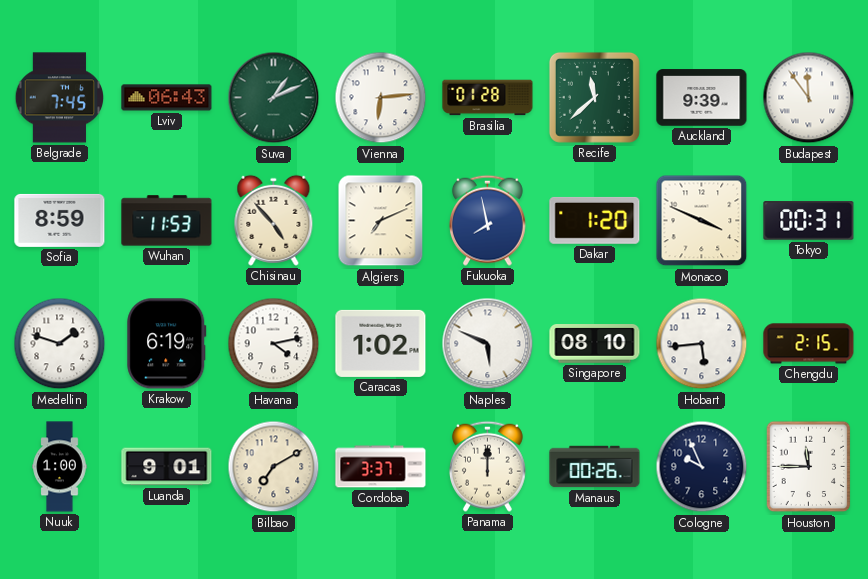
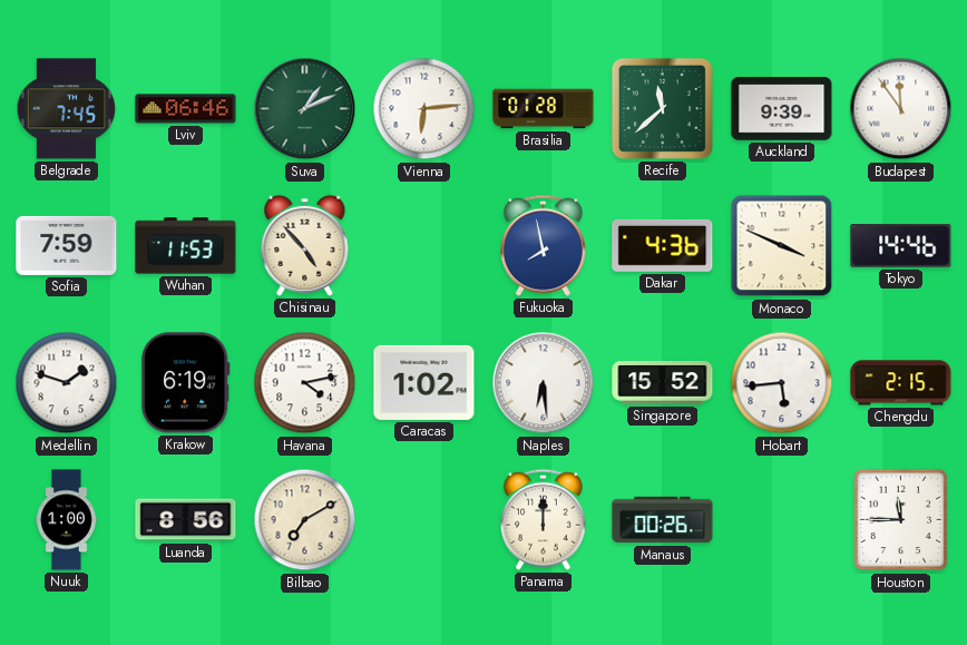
Lviv: 06:43 -> 06:46
Sofia: 8:59 -> 7:59
Algiers: 7:11 -> none
Dakar: 1:20 -> 4:36
Tokyo: 00:31 -> 14:46
Naples: 5:49 -> 6:29
Singapore: 08:10 -> 15:52
Luanda: 9:01 -> 8:56
Cordoba: 3:37 -> none
Cologne: 9:56 -> none
